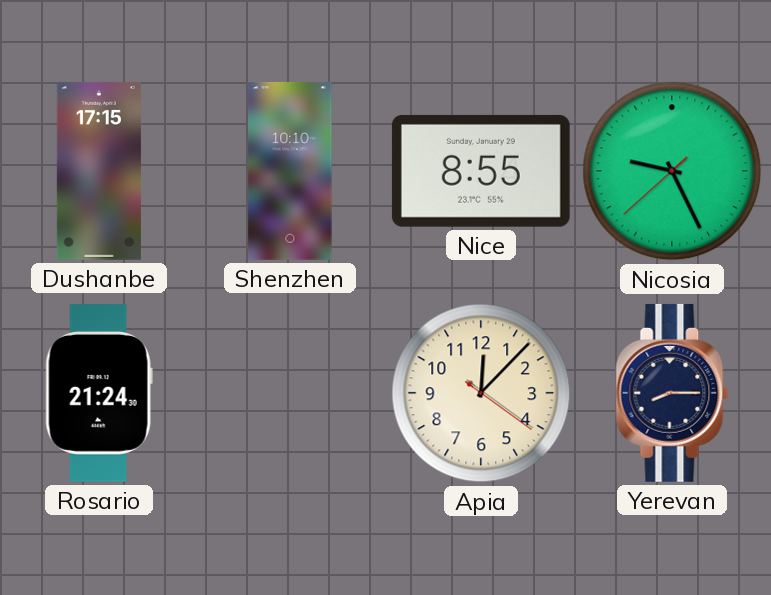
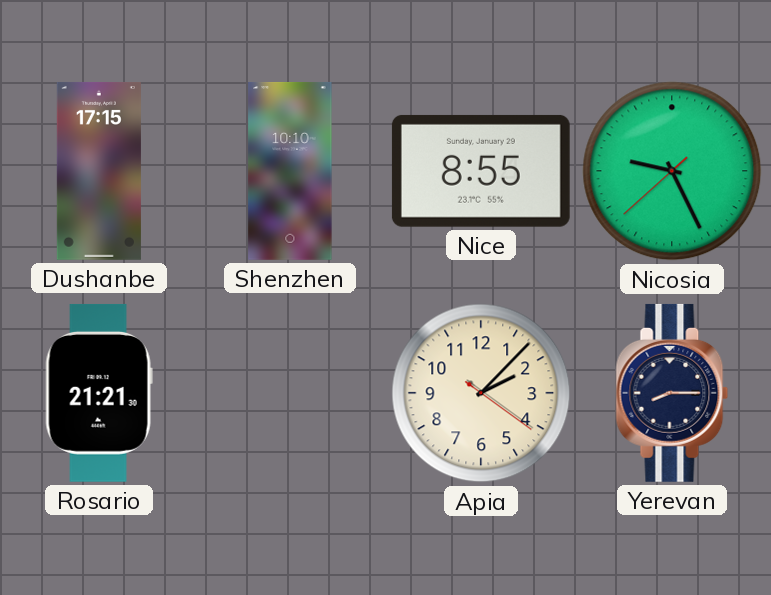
Rosario: 21:24 -> 21:21
Apia: 12:07 -> 2:07
